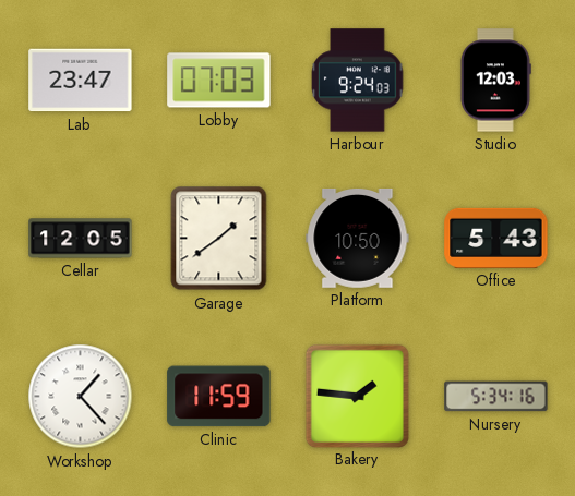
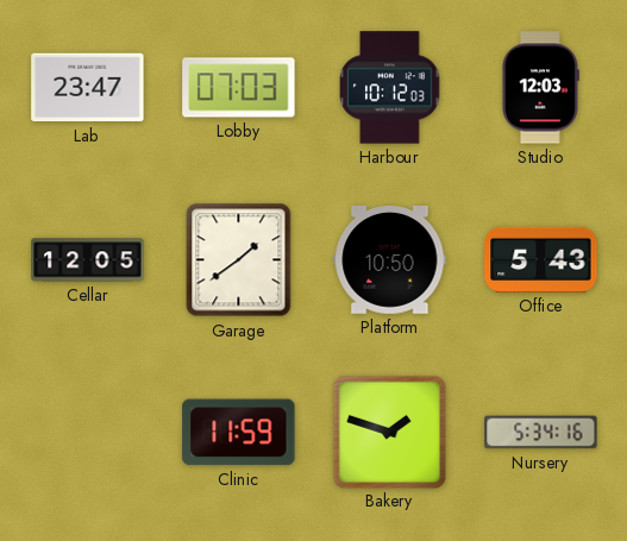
Harbour: 9:24 -> 10:12
Workshop: 1:23 -> none
Bakery: 1:46 -> 1:48
